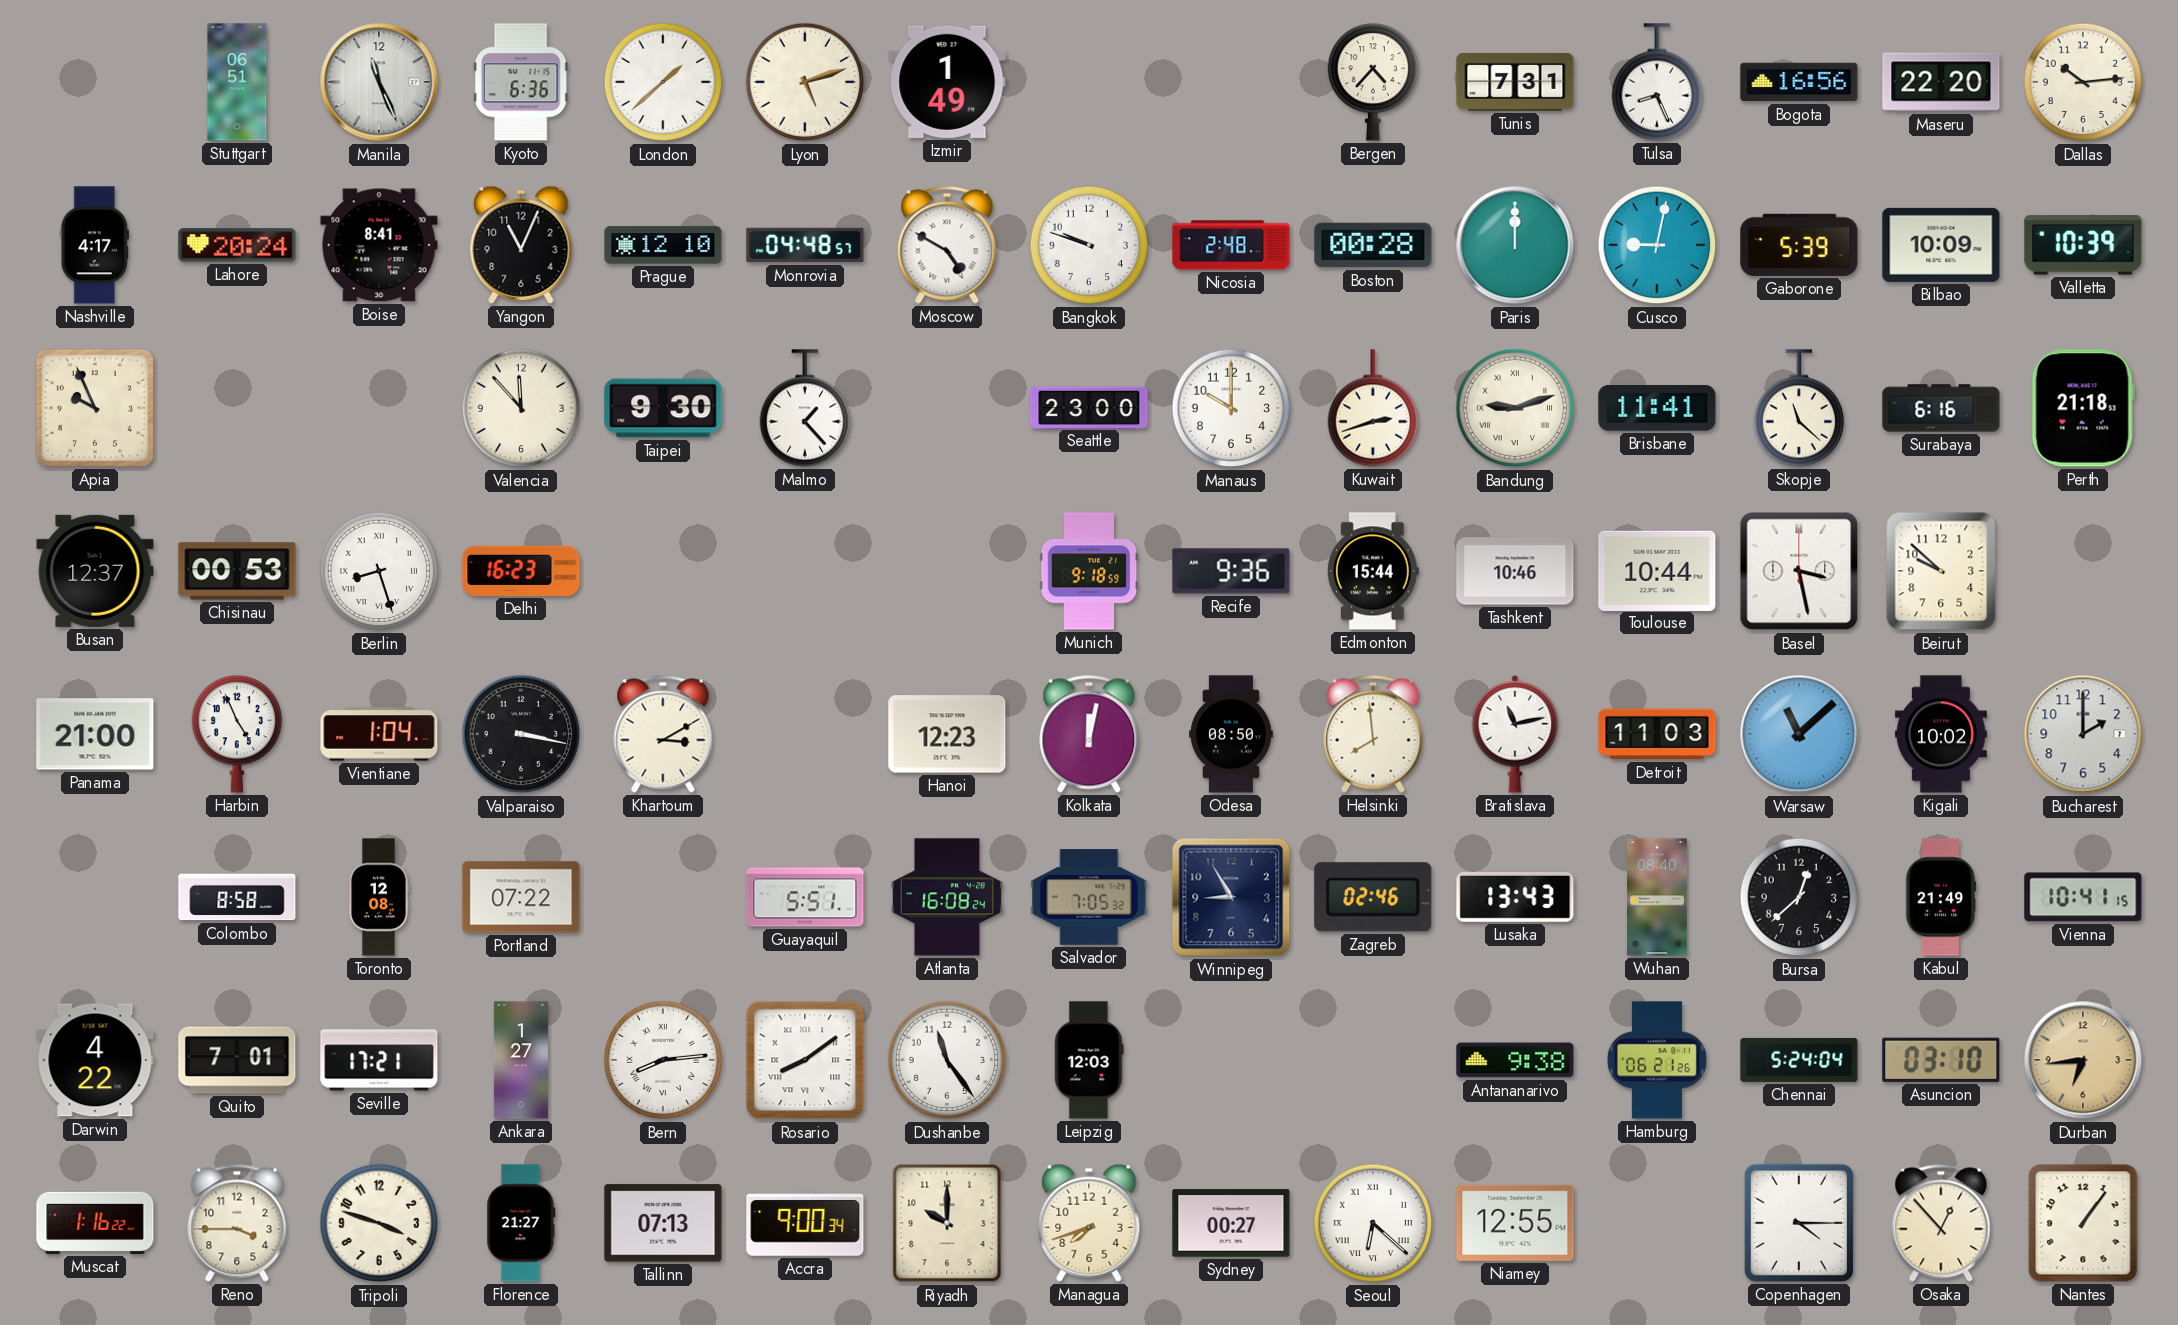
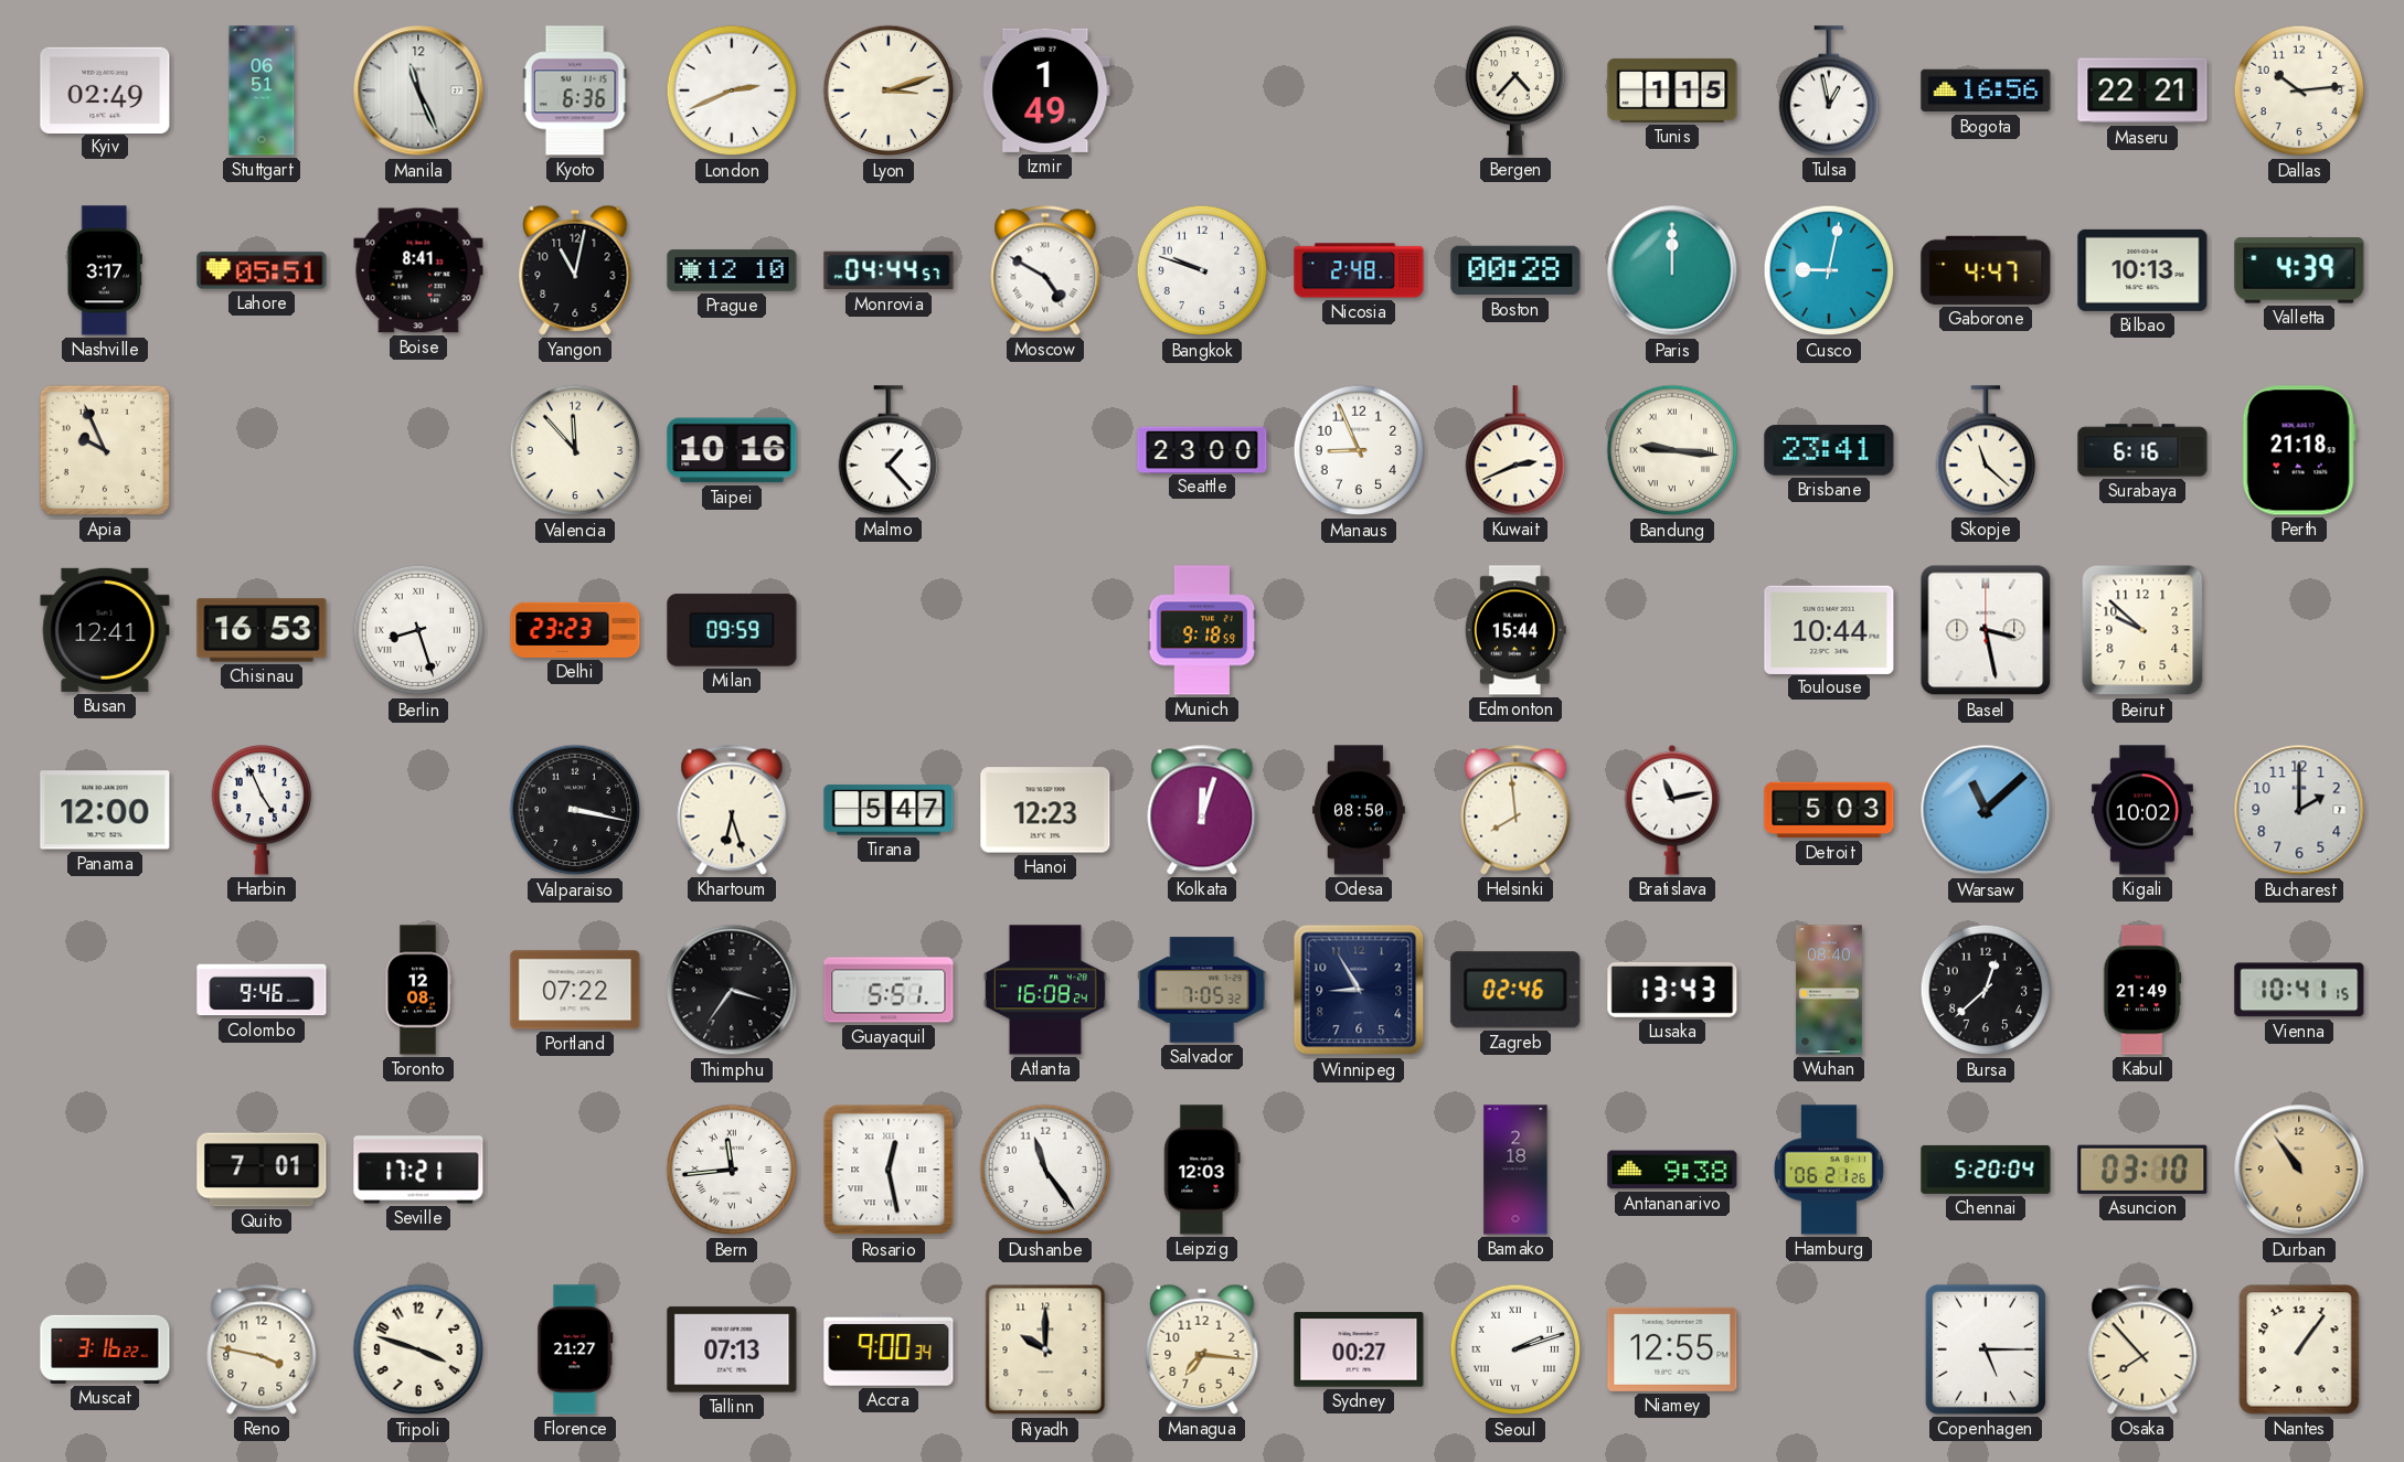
Kyiv: none -> 02:49
London: 1:38 -> 2:41
Lyon: 5:12 -> 3:12
Tunis: 7:31 -> 1:15
Tulsa: 8:26 -> 12:58
Maseru: 22:20 -> 22:21
Nashville: 4:17 -> 3:17
Lahore: 20:24 -> 05:51
Yangon: 11:04 -> 11:02
Monrovia: 04:48 -> 04:44
Gaborone: 5:39 -> 4:47
Bilbao: 10:09 -> 10:13
Valletta: 10:39 -> 4:39
Taipei: 9:30 -> 10:16
Manaus: 10:00 -> 8:56
Kuwait: 2:42 -> 2:41
Bandung: 9:12 -> 9:16
Brisbane: 11:41 -> 23:41
Busan: 12:37 -> 12:41
Chisinau: 00:53 -> 16:53
Delhi: 16:23 -> 23:23
Milan: none -> 09:59
Recife: 9:36 -> none
Tashkent: 10:46 -> none
Panama: 21:00 -> 12:00
Vientiane: 1:04 -> none
Khartoum: 3:10 -> 6:27
Tirana: none -> 5:47
Kolkata: 12:02 -> 12:03
Detroit: 11:03 -> 5:03
Colombo: 8:58 -> 9:46
Thimphu: none -> 3:36
Darwin: 4:22 -> none
Ankara: 1:27 -> none
Bern: 8:14 -> 11:44
Rosario: 8:09 -> 12:28
Bamako: none -> 2:18
Chennai: 5:24 -> 5:20
Durban: 6:44 -> 10:54
Muscat: 1:16 -> 3:16
Reno: 3:45 -> 3:47
Managua: 7:42 -> 7:16
Seoul: 6:22 -> 2:12
Copenhagen: 4:15 -> 5:15
Osaka: 12:53 -> 7:53
